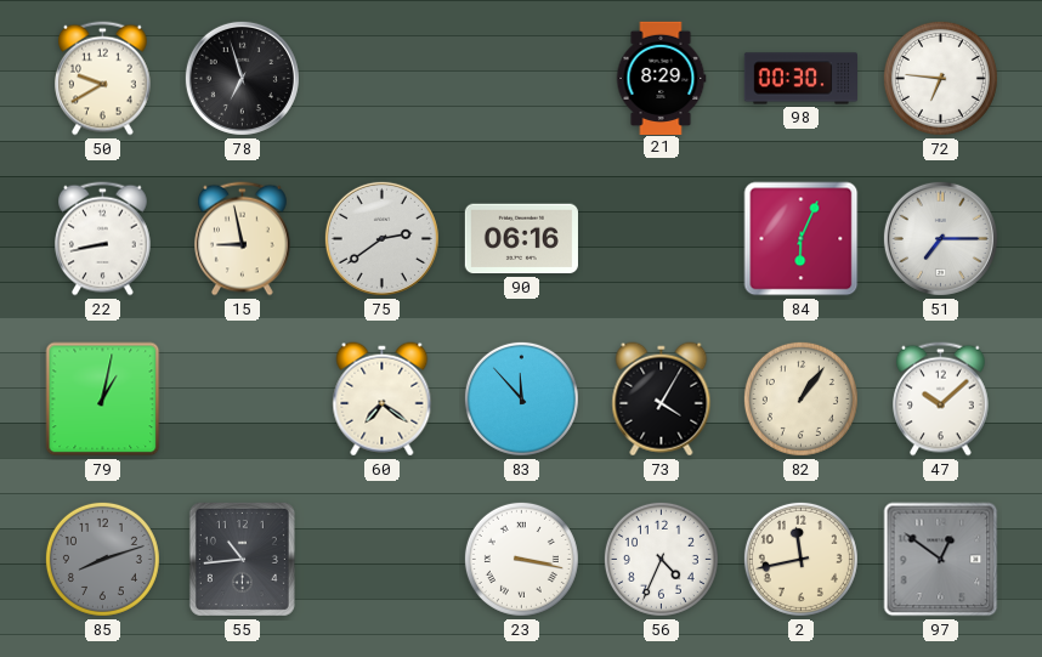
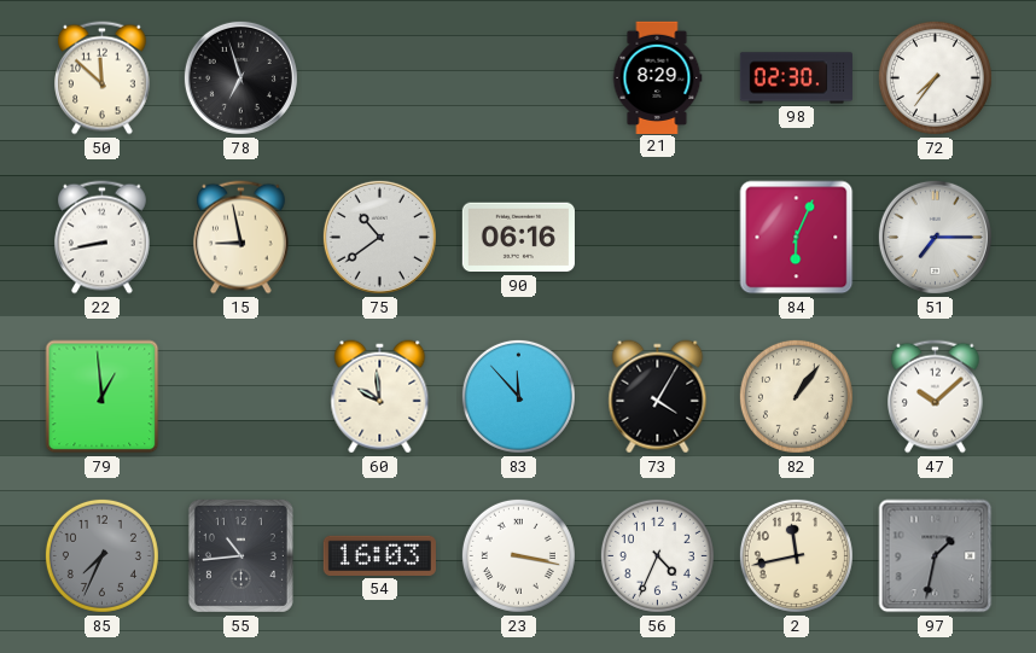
50: 9:40 -> 11:52
98: 00:30 -> 02:30
72: 6:46 -> 7:36
75: 2:39 -> 10:39
79: 1:02 -> 12:59
60: 7:21 -> 9:59
85: 8:12 -> 7:34
54: none -> 16:03
97: 12:51 -> 1:32
